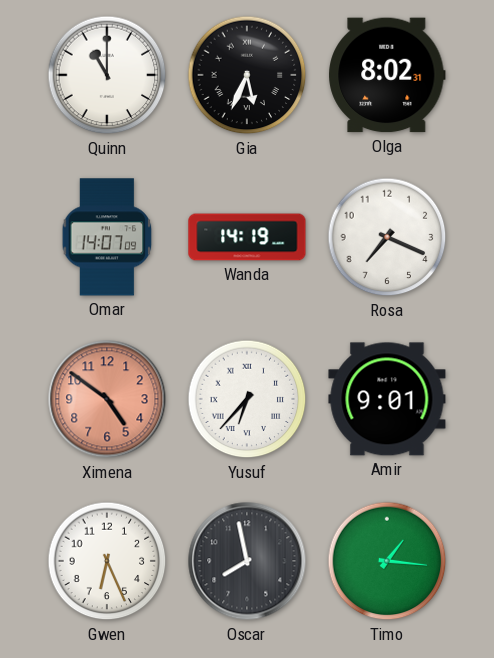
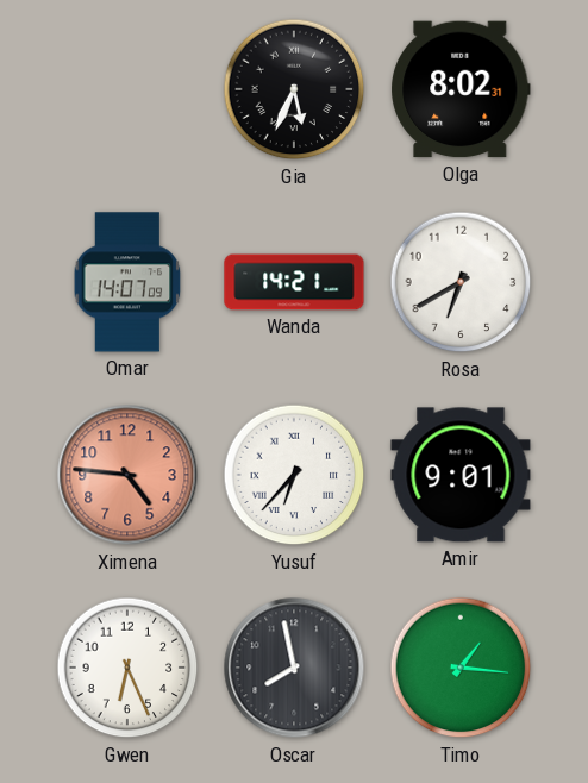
Quinn: 11:00 -> none
Wanda: 14:19 -> 14:21
Rosa: 7:19 -> 6:40
Ximena: 4:51 -> 4:46
